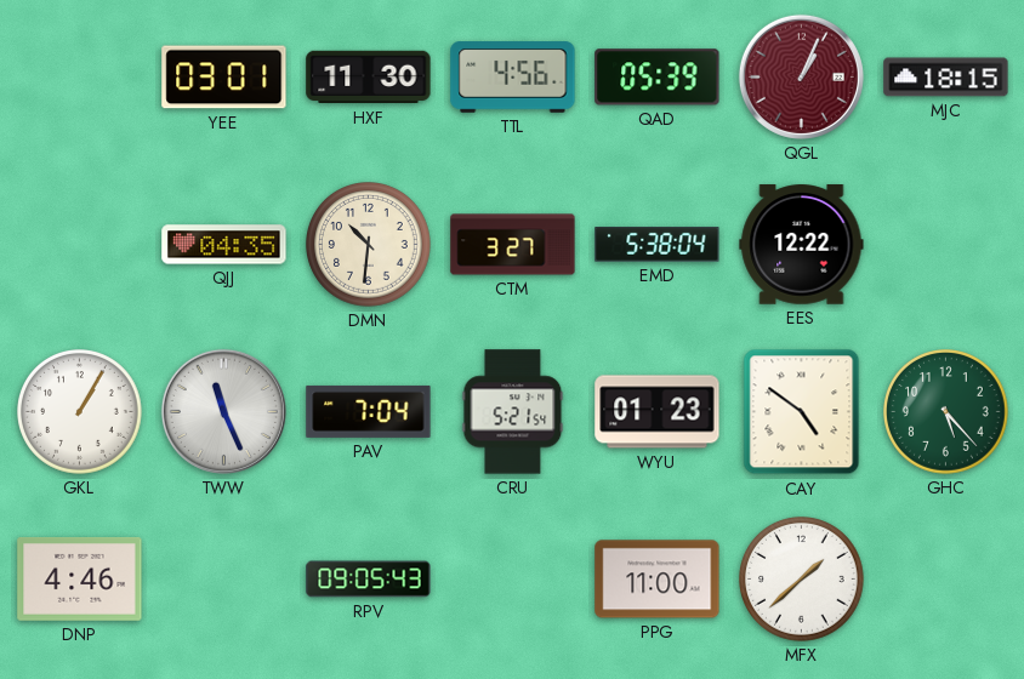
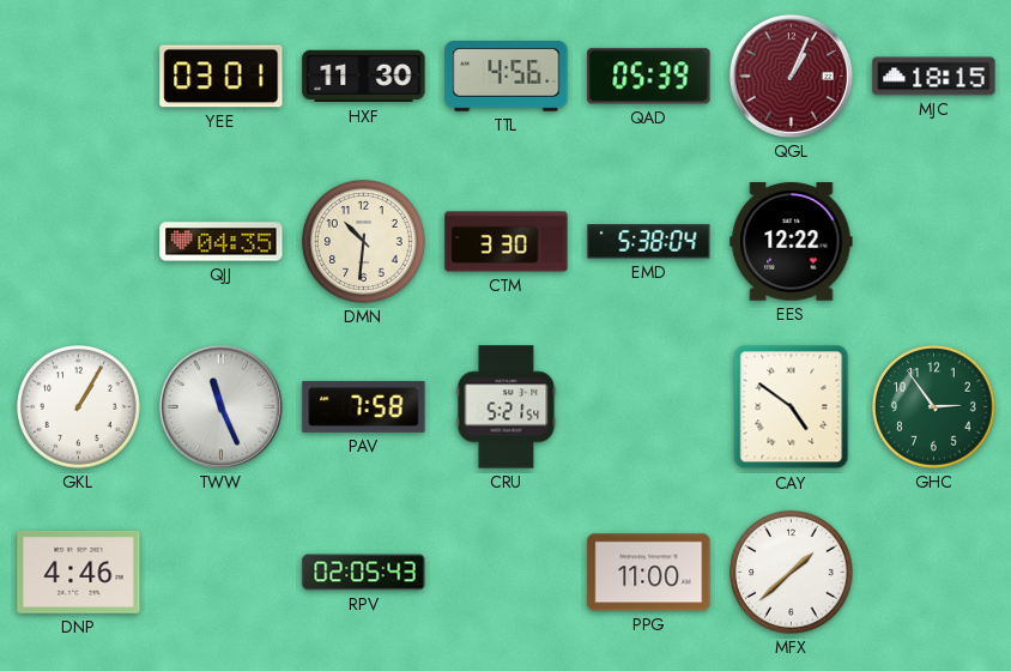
CTM: 3:27 -> 3:30
PAV: 7:04 -> 7:58
WYU: 01:23 -> none
GHC: 5:23 -> 2:54
RPV: 09:05 -> 02:05
